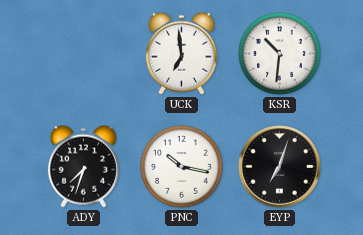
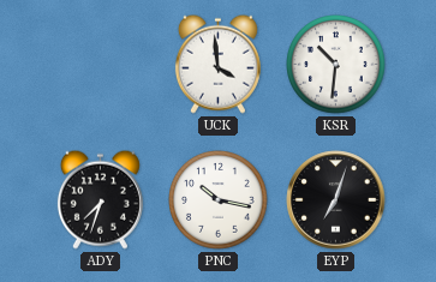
UCK: 6:59 -> 3:59
